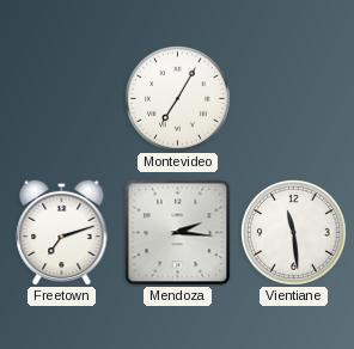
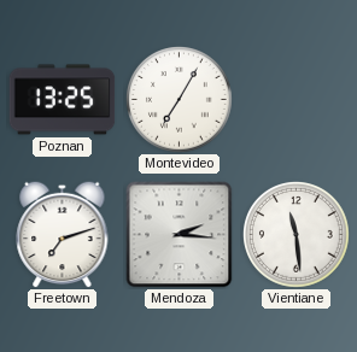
Poznan: none -> 13:25
